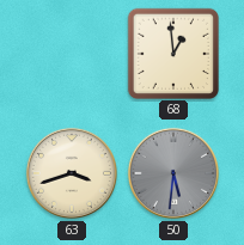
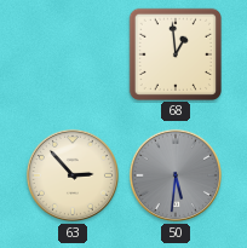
63: 3:42 -> 2:53
